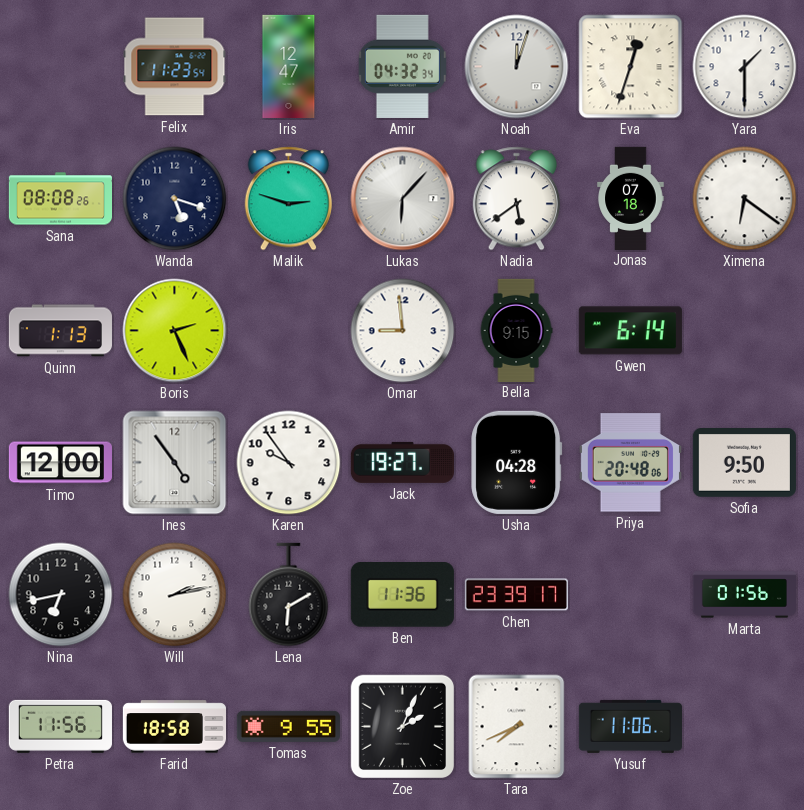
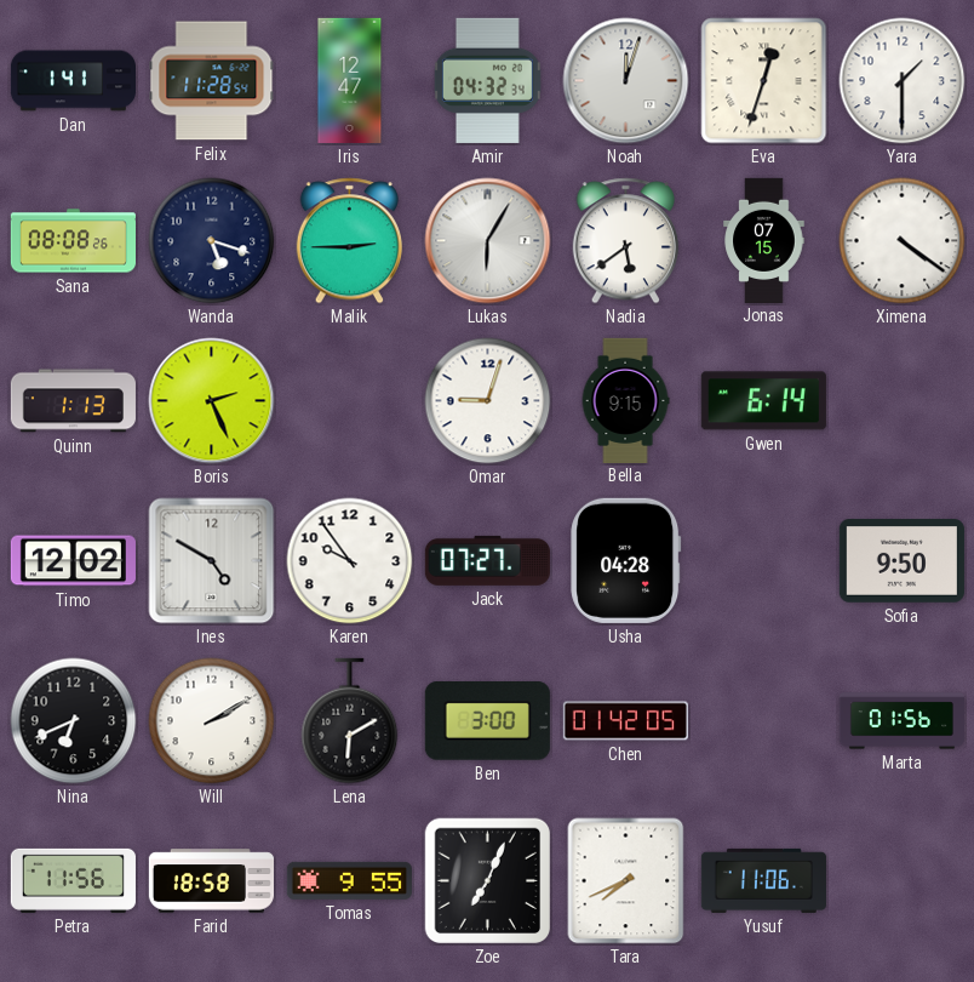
Dan: none -> 1:41
Felix: 11:23 -> 11:28
Malik: 2:48 -> 2:45
Lukas: 6:07 -> 6:05
Jonas: 07:18 -> 07:15
Ximena: 6:21 -> 4:21
Omar: 8:59 -> 9:03
Timo: 12:00 -> 12:02
Ines: 4:54 -> 4:50
Jack: 19:27 -> 07:27
Priya: 20:48 -> none
Nina: 6:43 -> 6:41
Will: 2:13 -> 2:10
Ben: 11:36 -> 3:00
Chen: 23:39 -> 01:42
Zoe: 2:04 -> 7:04
